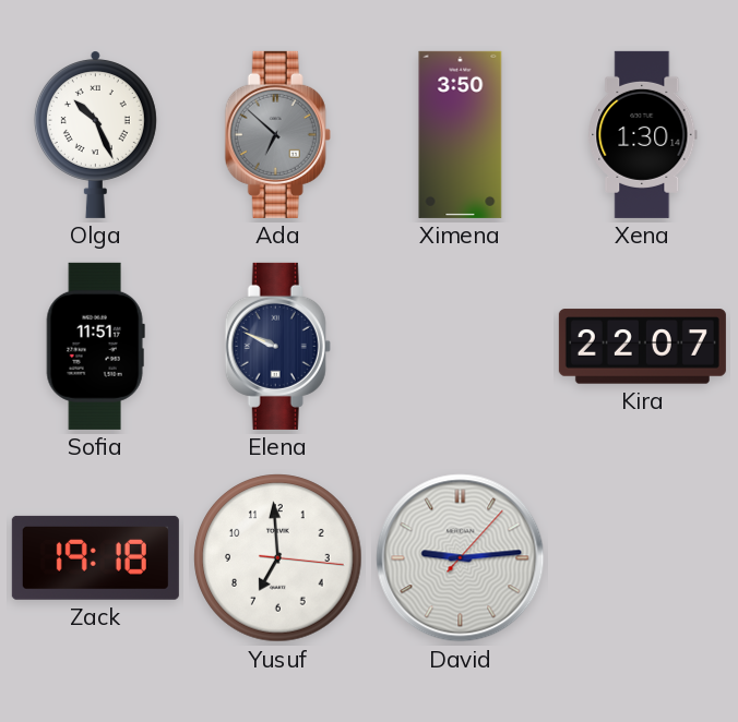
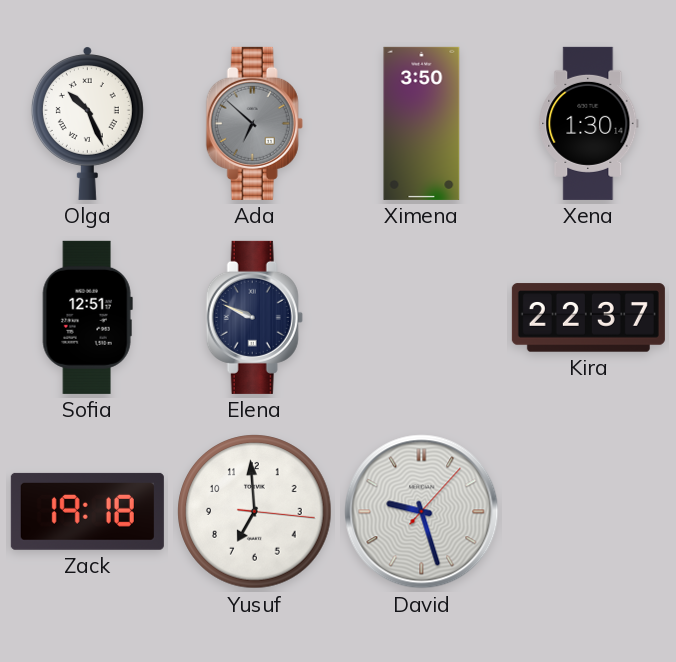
Sofia: 11:51 -> 12:51
Kira: 22:07 -> 22:37
David: 9:14 -> 9:27
